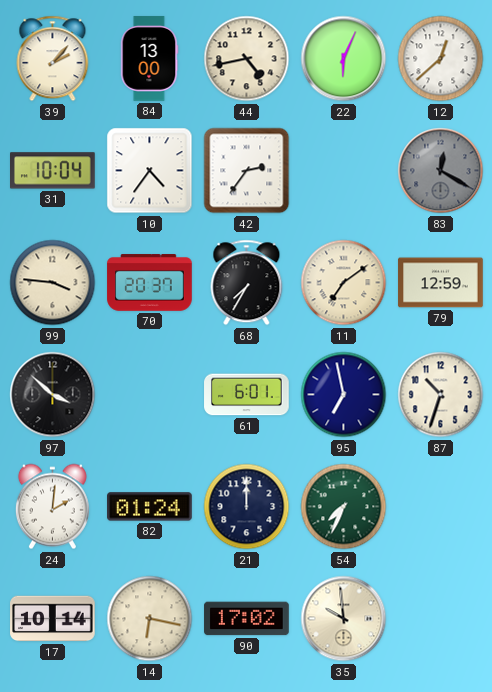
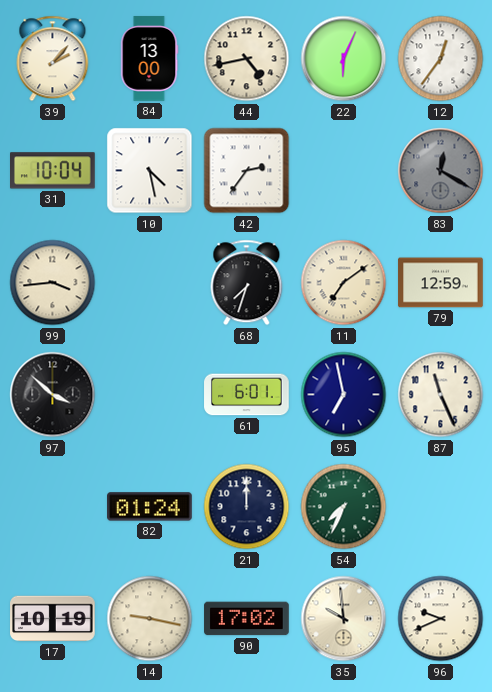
12: 12:38 -> 12:36
10: 4:36 -> 4:28
99: 3:46 -> 3:44
70: 20:37 -> none
68: 7:35 -> 7:33
87: 10:33 -> 11:26
24: 2:01 -> none
17: 10:14 -> 10:19
14: 6:17 -> 9:17
96: none -> 9:41
